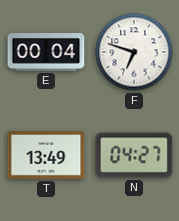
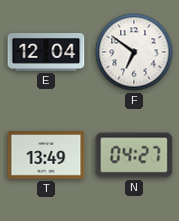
E: 00:04 -> 12:04
F: 6:48 -> 6:51
